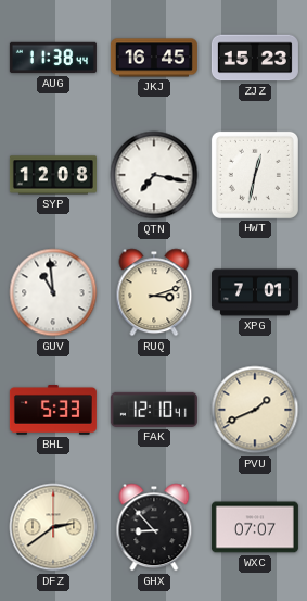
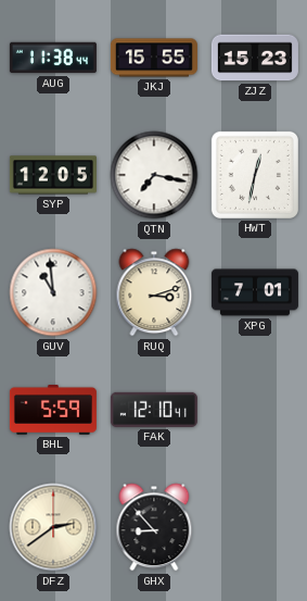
JKJ: 16:45 -> 15:55
SYP: 12:08 -> 12:05
BHL: 5:33 -> 5:59
PVU: 1:41 -> none
WXC: 07:07 -> none
